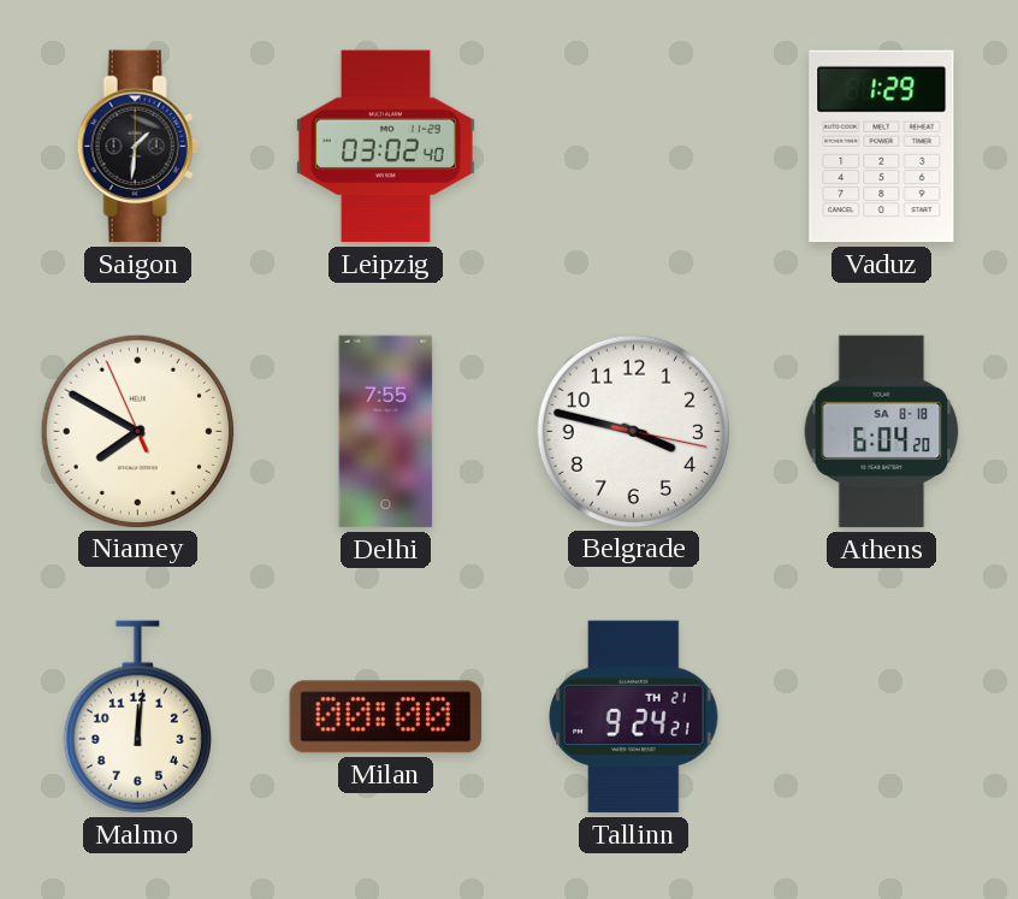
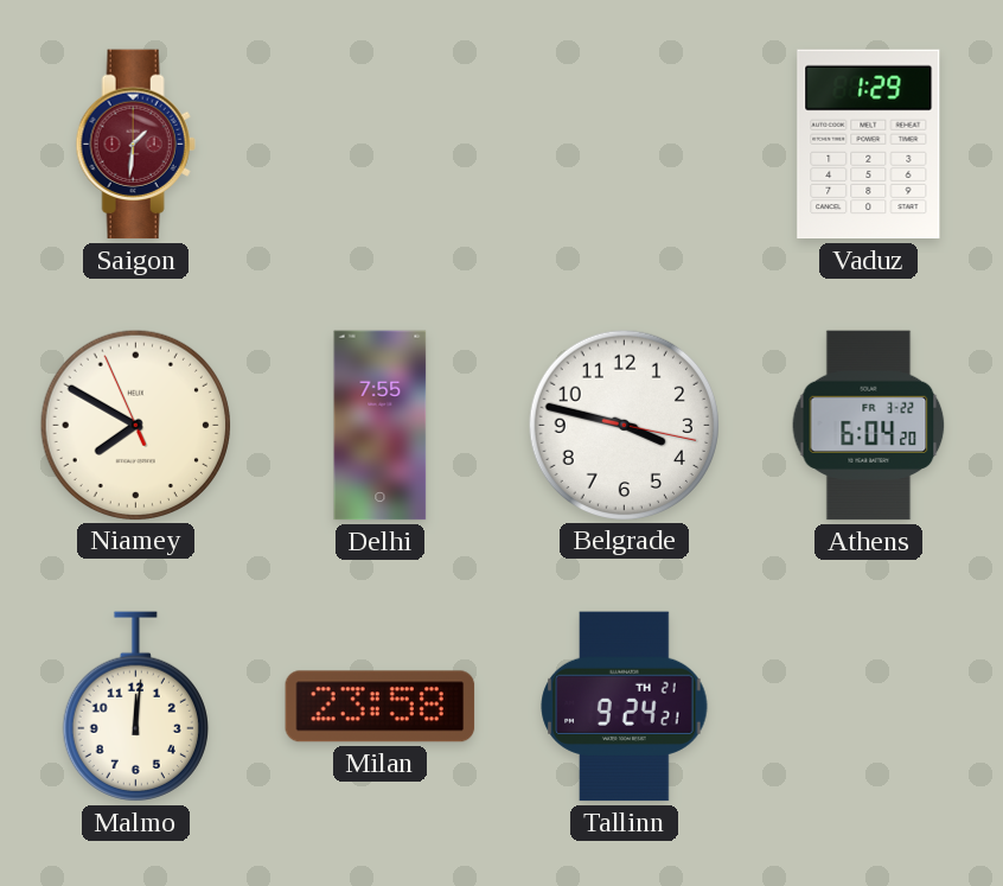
Saigon dial: black -> burgundy
Leipzig: 03:02 -> none
Athens date: SA 8-18 -> FR 3-22
Milan: 00:00 -> 23:58
